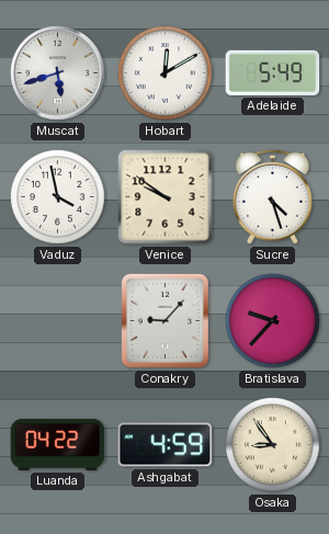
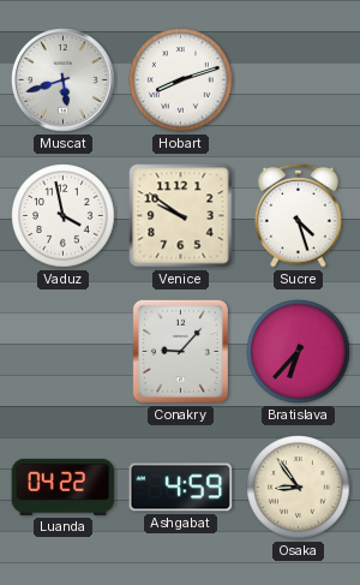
Hobart: 12:10 -> 8:12
Adelaide: 5:49 -> none
Bratislava: 9:37 -> 6:37
